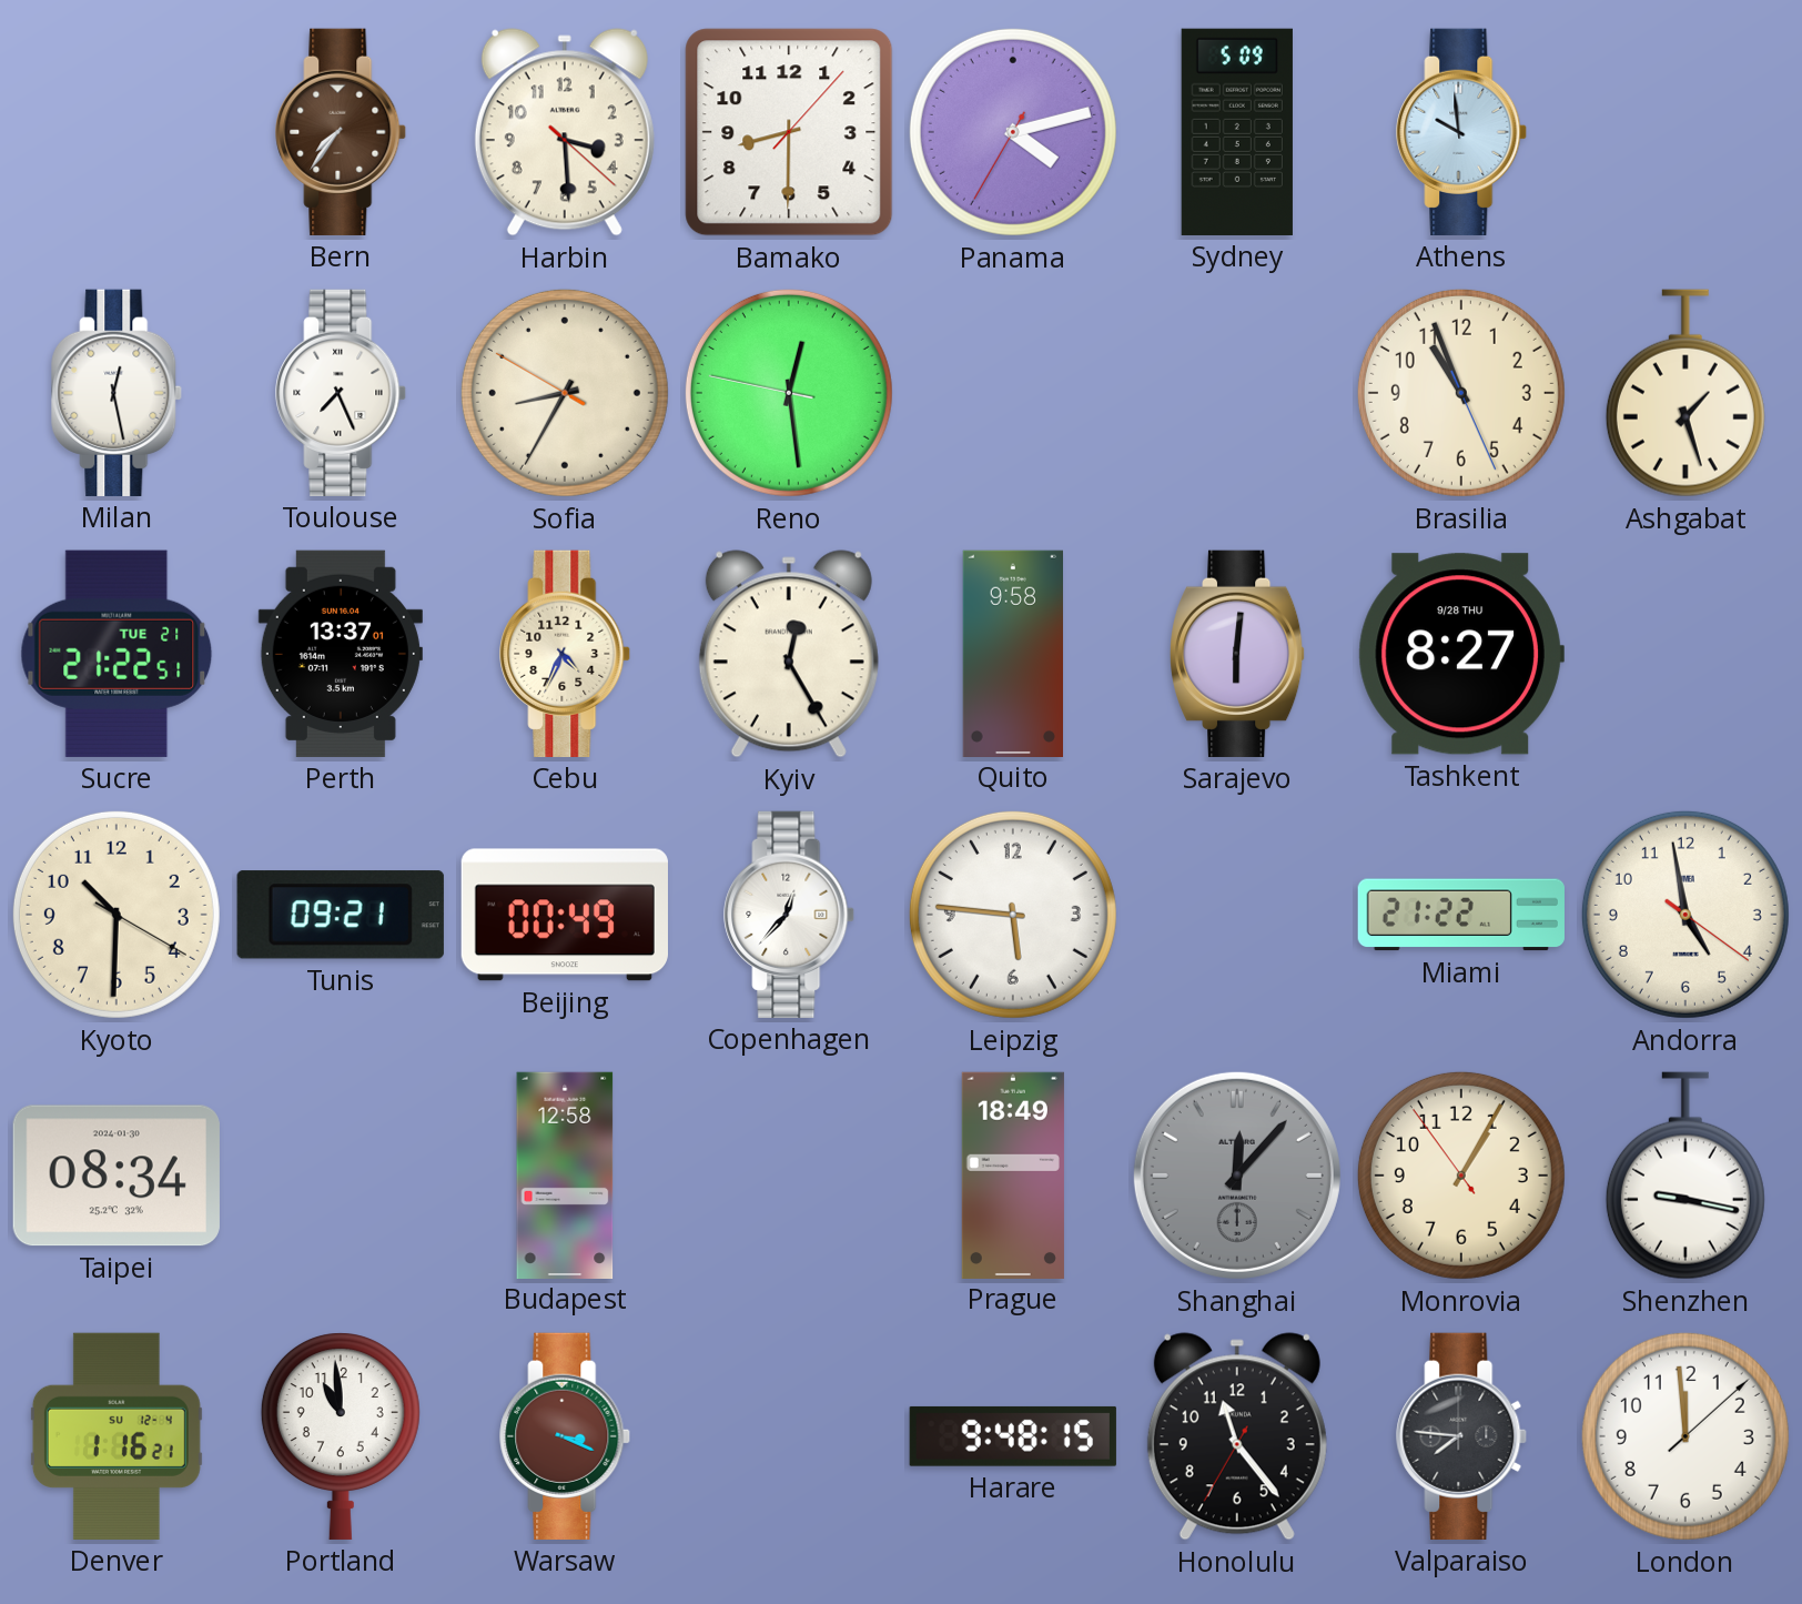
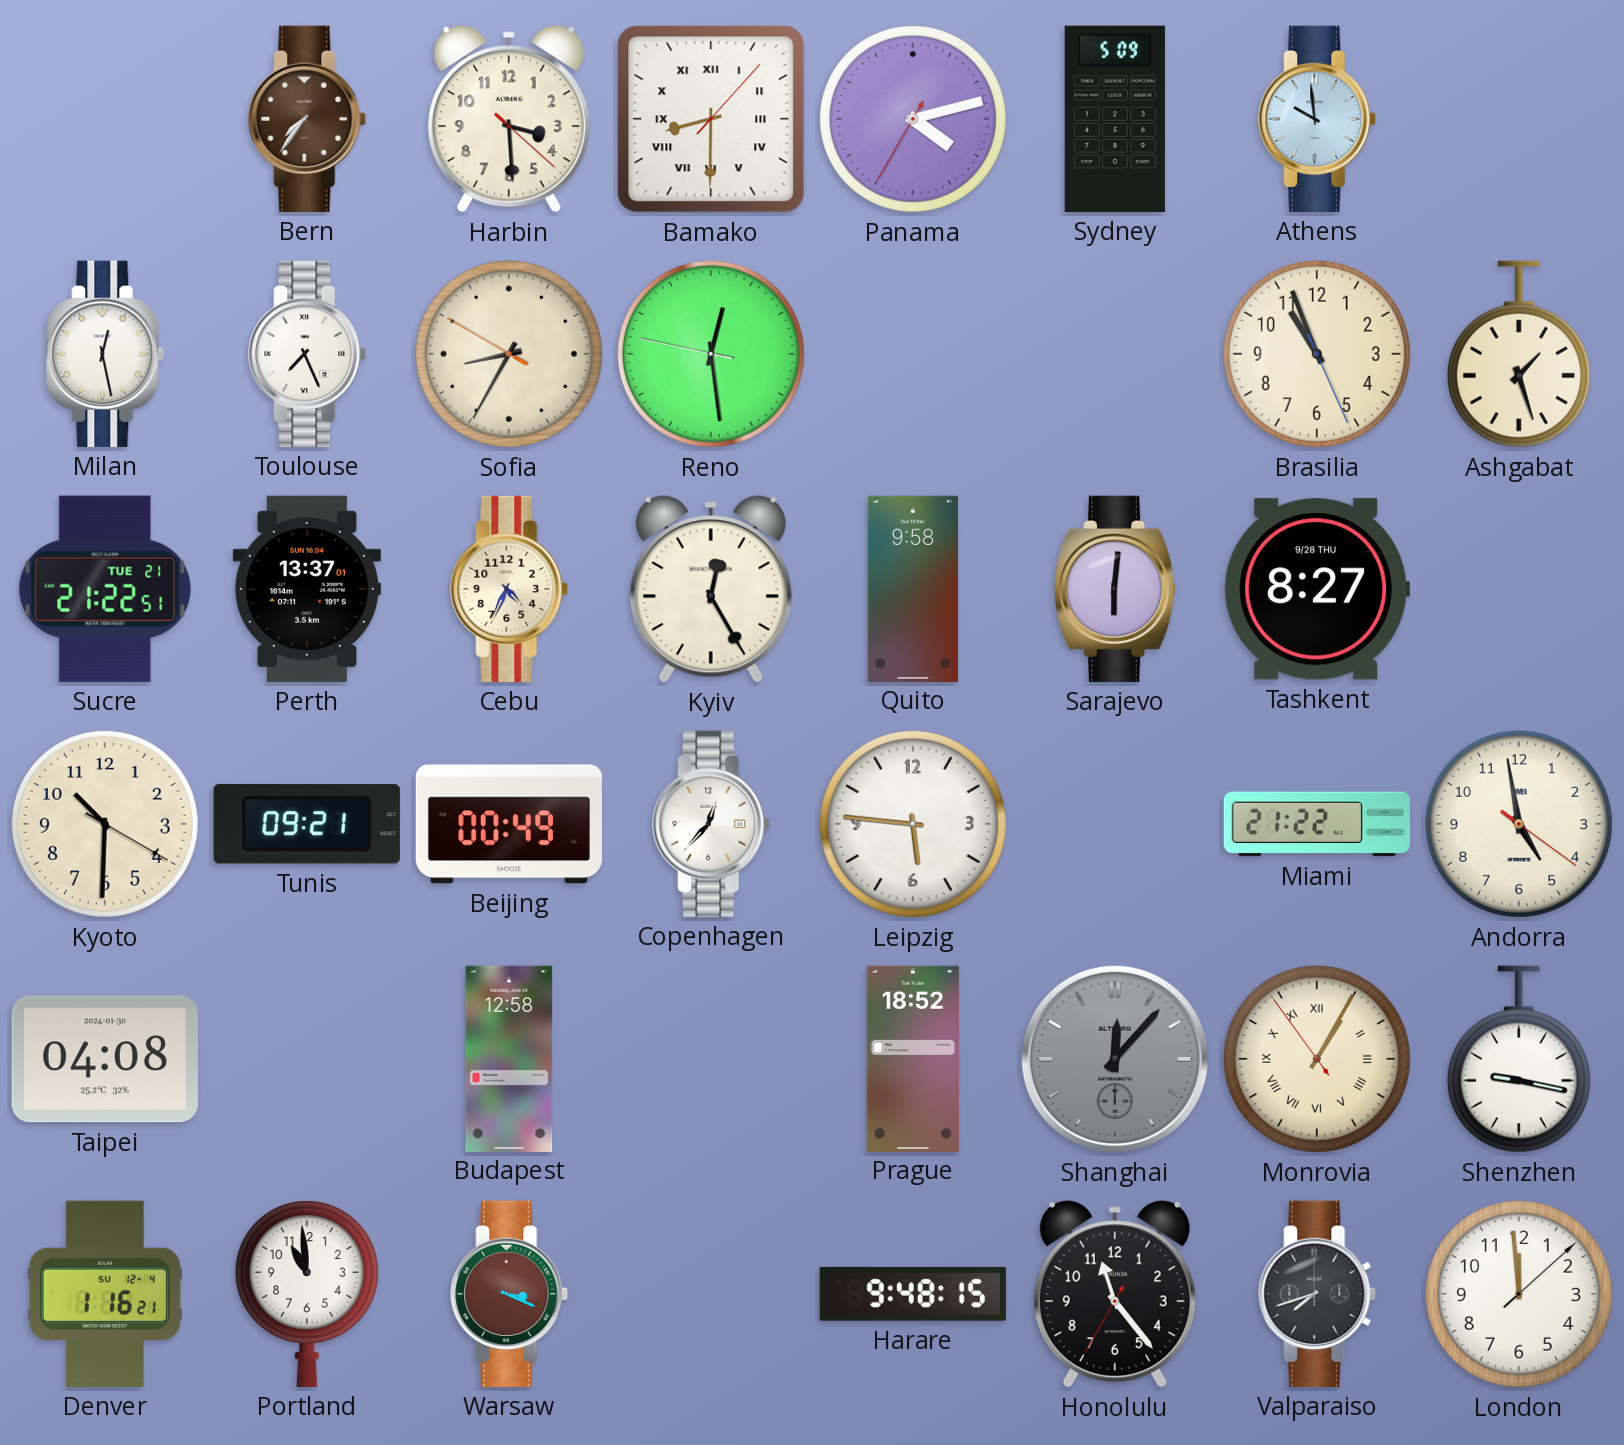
Bamako numerals: Arabic -> Roman
Taipei: 08:34 -> 04:08
Prague: 18:49 -> 18:52
Monrovia numerals: Arabic -> Roman
Valparaiso: 7:46 -> 7:42
